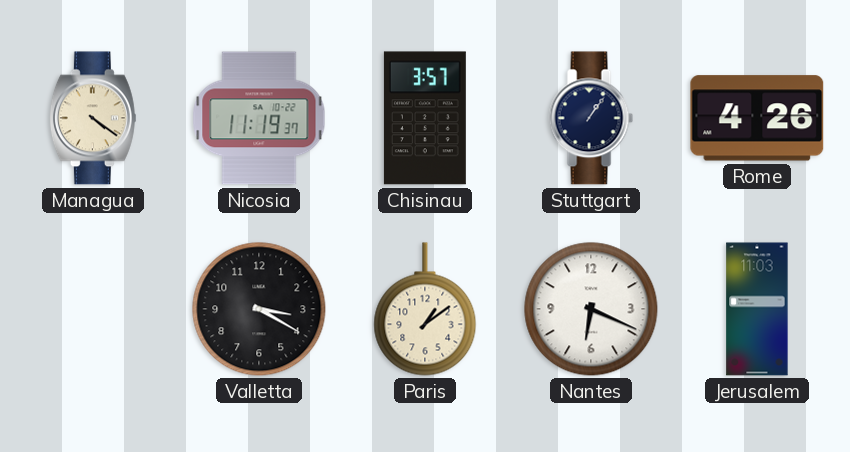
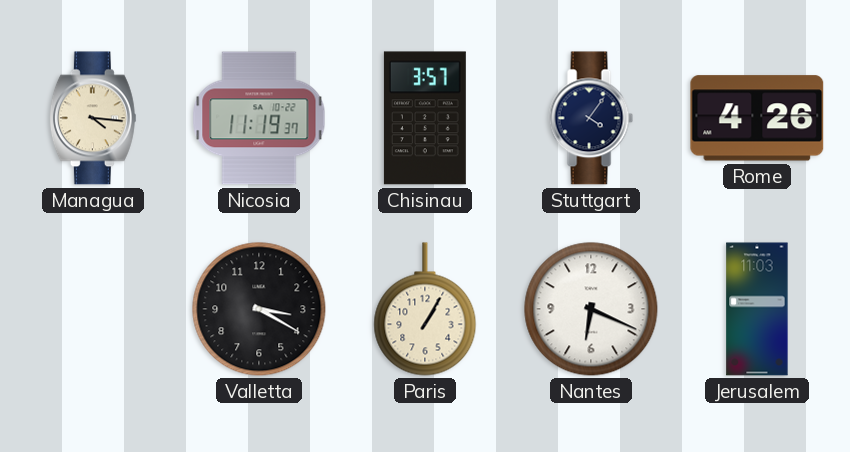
Managua: 4:21 -> 4:16
Stuttgart: 1:06 -> 4:06
Paris: 1:09 -> 1:05
